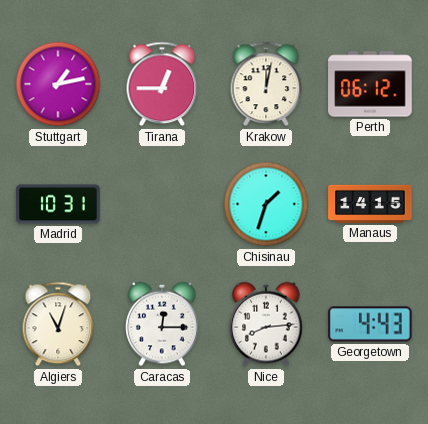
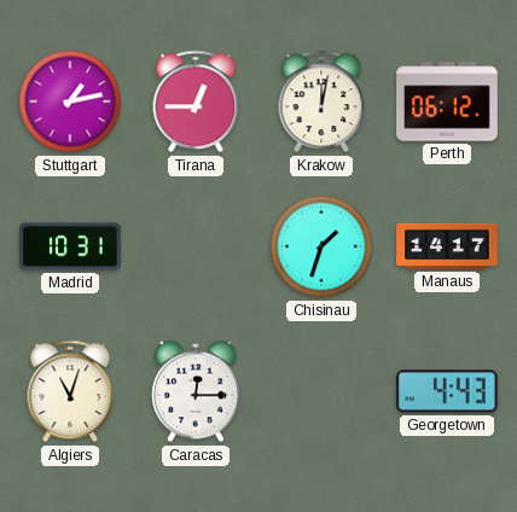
Manaus: 14:15 -> 14:17
Nice: 8:14 -> none
